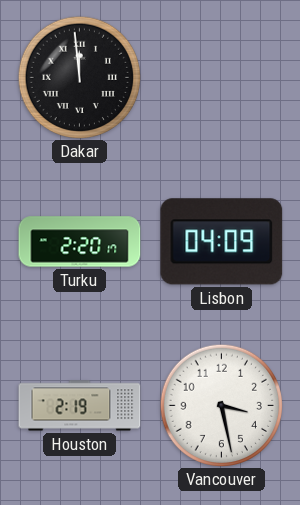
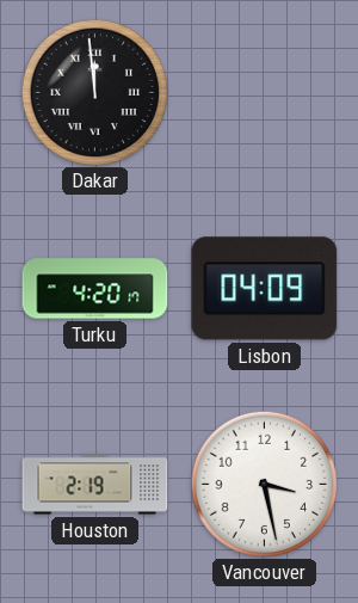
Turku: 2:20 -> 4:20
